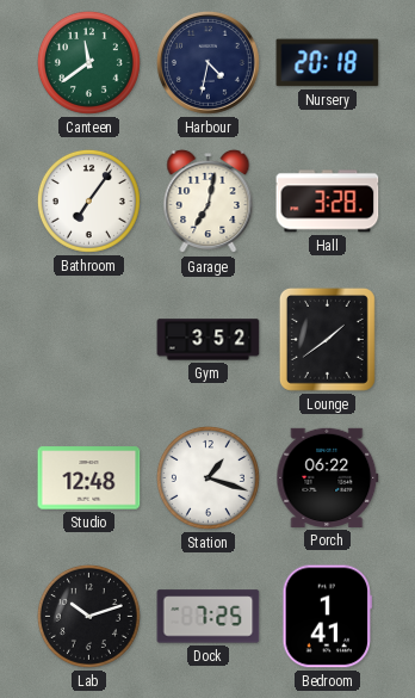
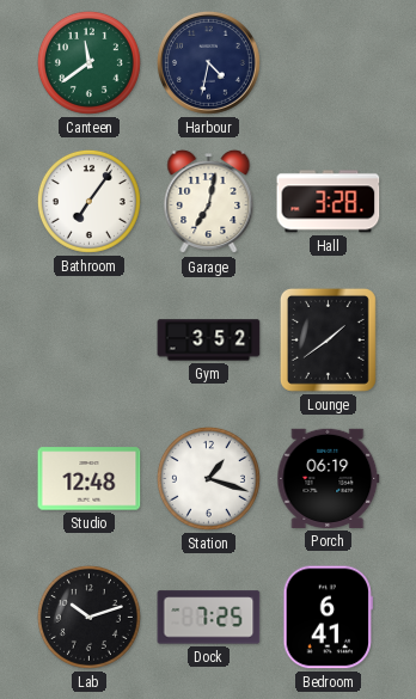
Nursery: 20:18 -> none
Porch: 06:22 -> 06:19
Bedroom: 1:41 -> 6:41
